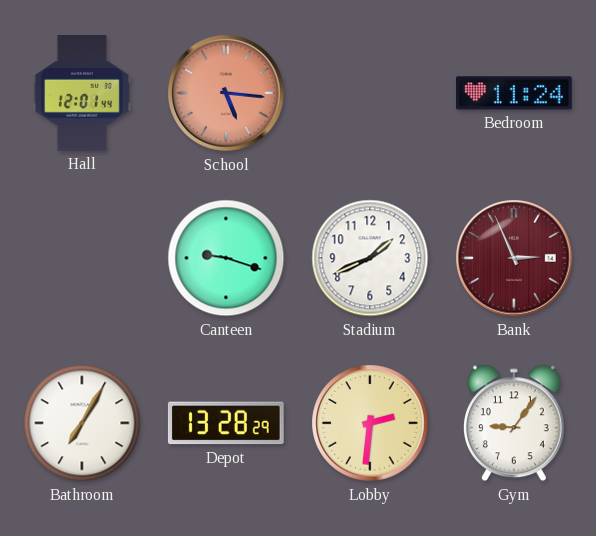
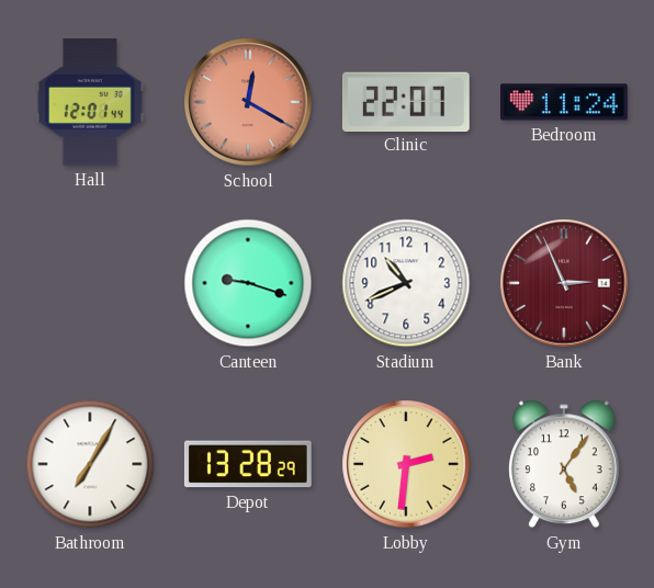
School: 5:16 -> 12:20
Clinic: none -> 22:07
Stadium: 1:41 -> 10:41
Gym: 9:06 -> 5:06
